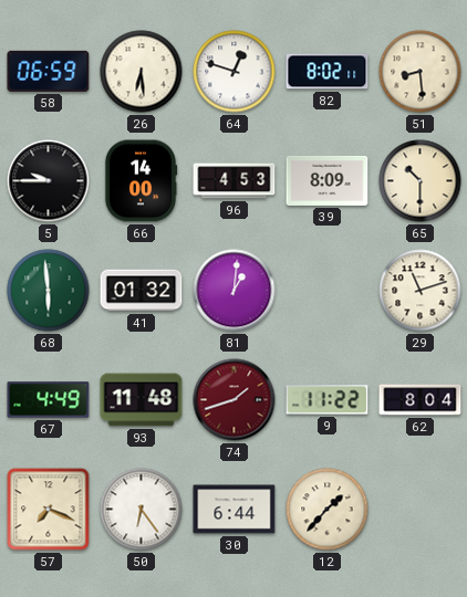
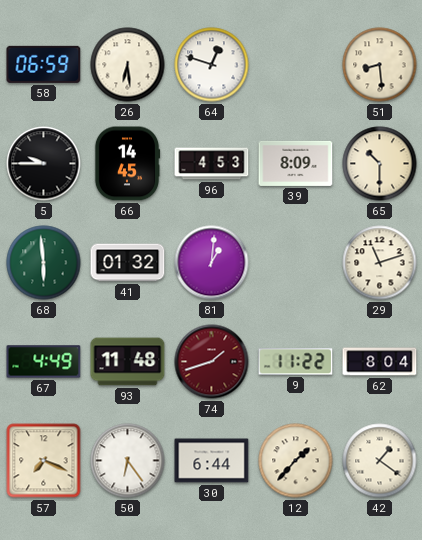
82: 8:02 -> none
66: 14:00 -> 14:45
42: none -> 1:21
